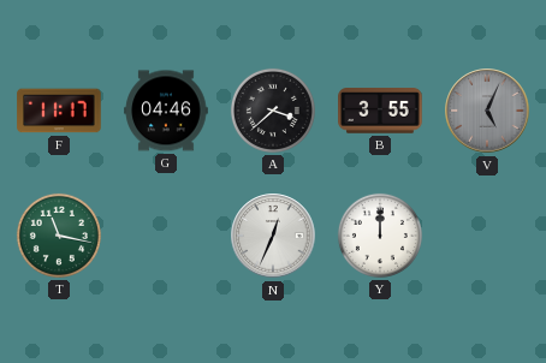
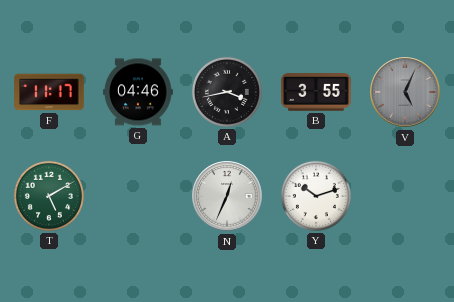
A: 3:38 -> 3:43
T: 11:17 -> 5:10
Y: 12:00 -> 10:12
